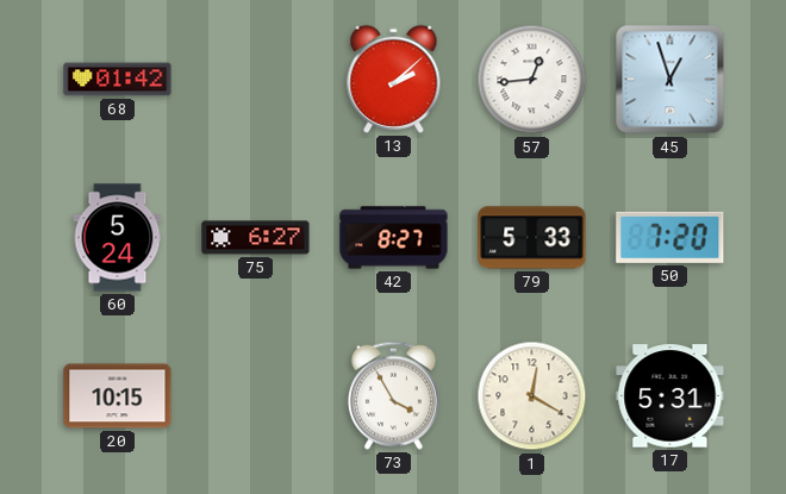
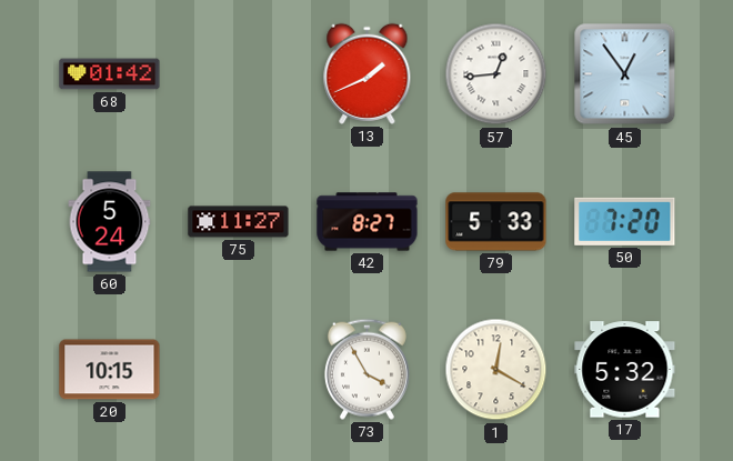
13: 2:08 -> 1:41
45: 12:57 -> 12:54
75: 6:27 -> 11:27
17: 5:31 -> 5:32
